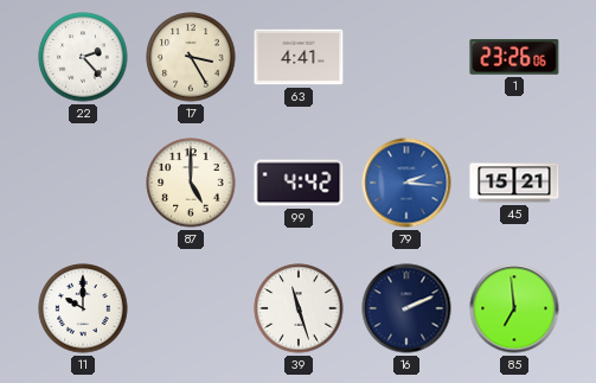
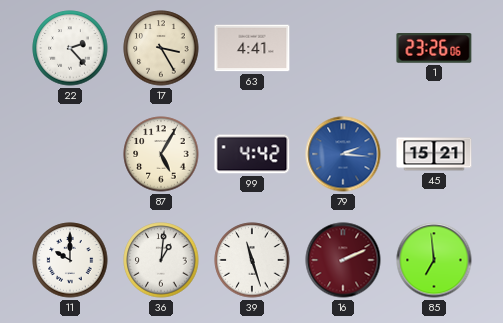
87: 5:00 -> 5:05
36: none -> 1:01
16 dial: navy -> burgundy
